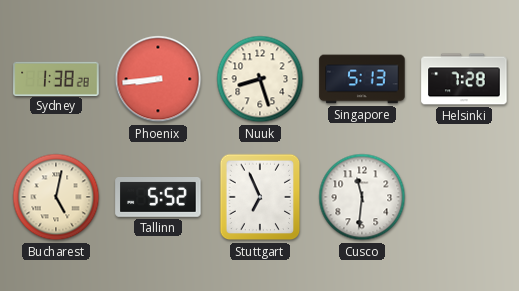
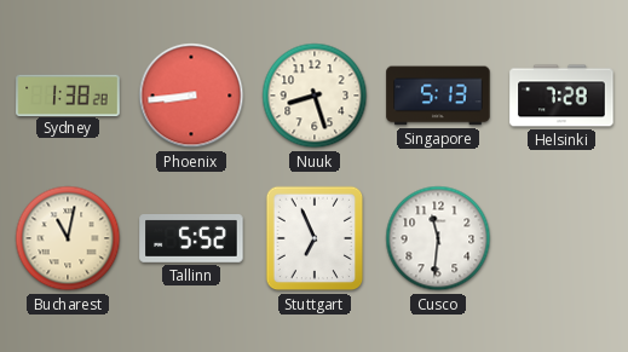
Bucharest: 5:02 -> 11:02
